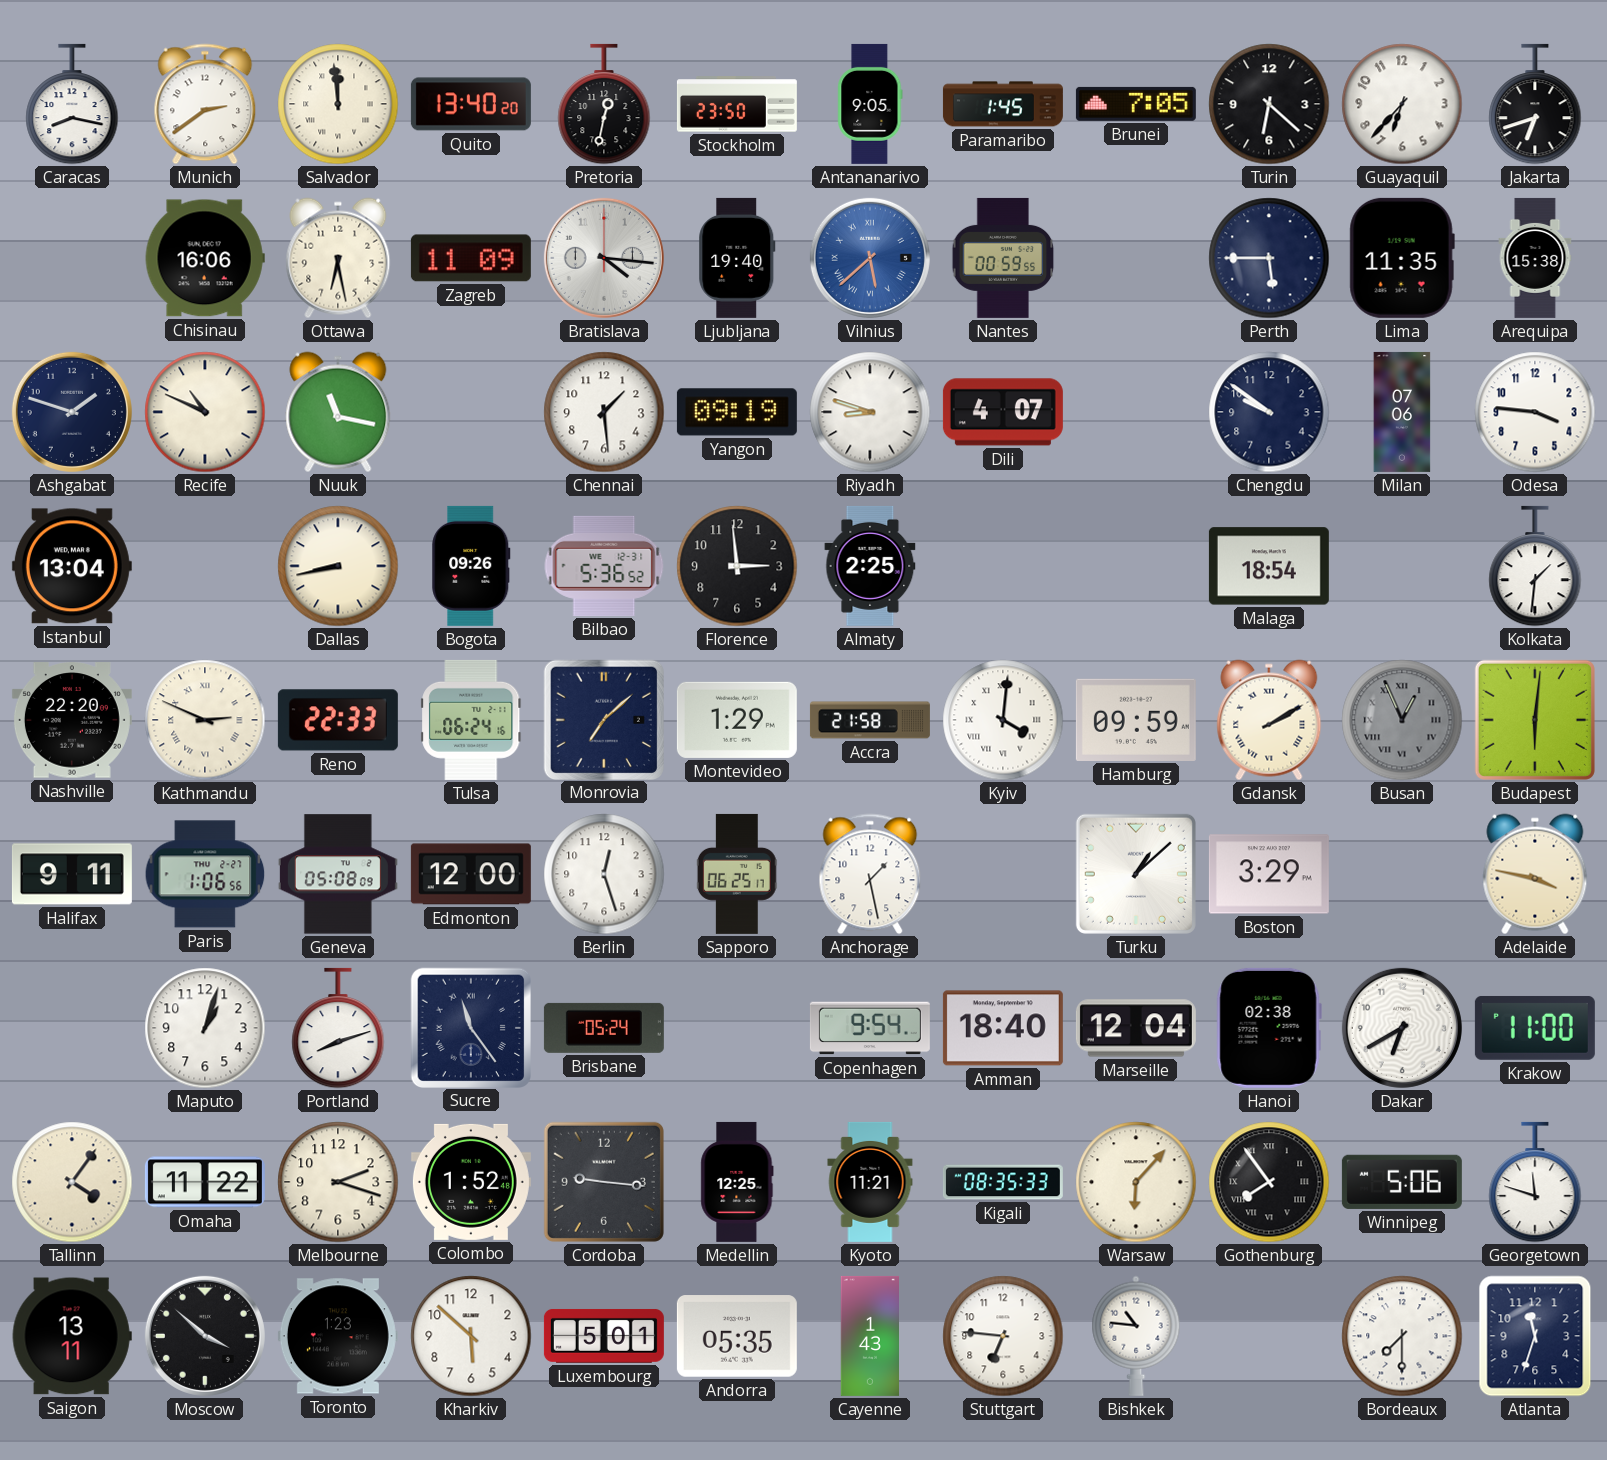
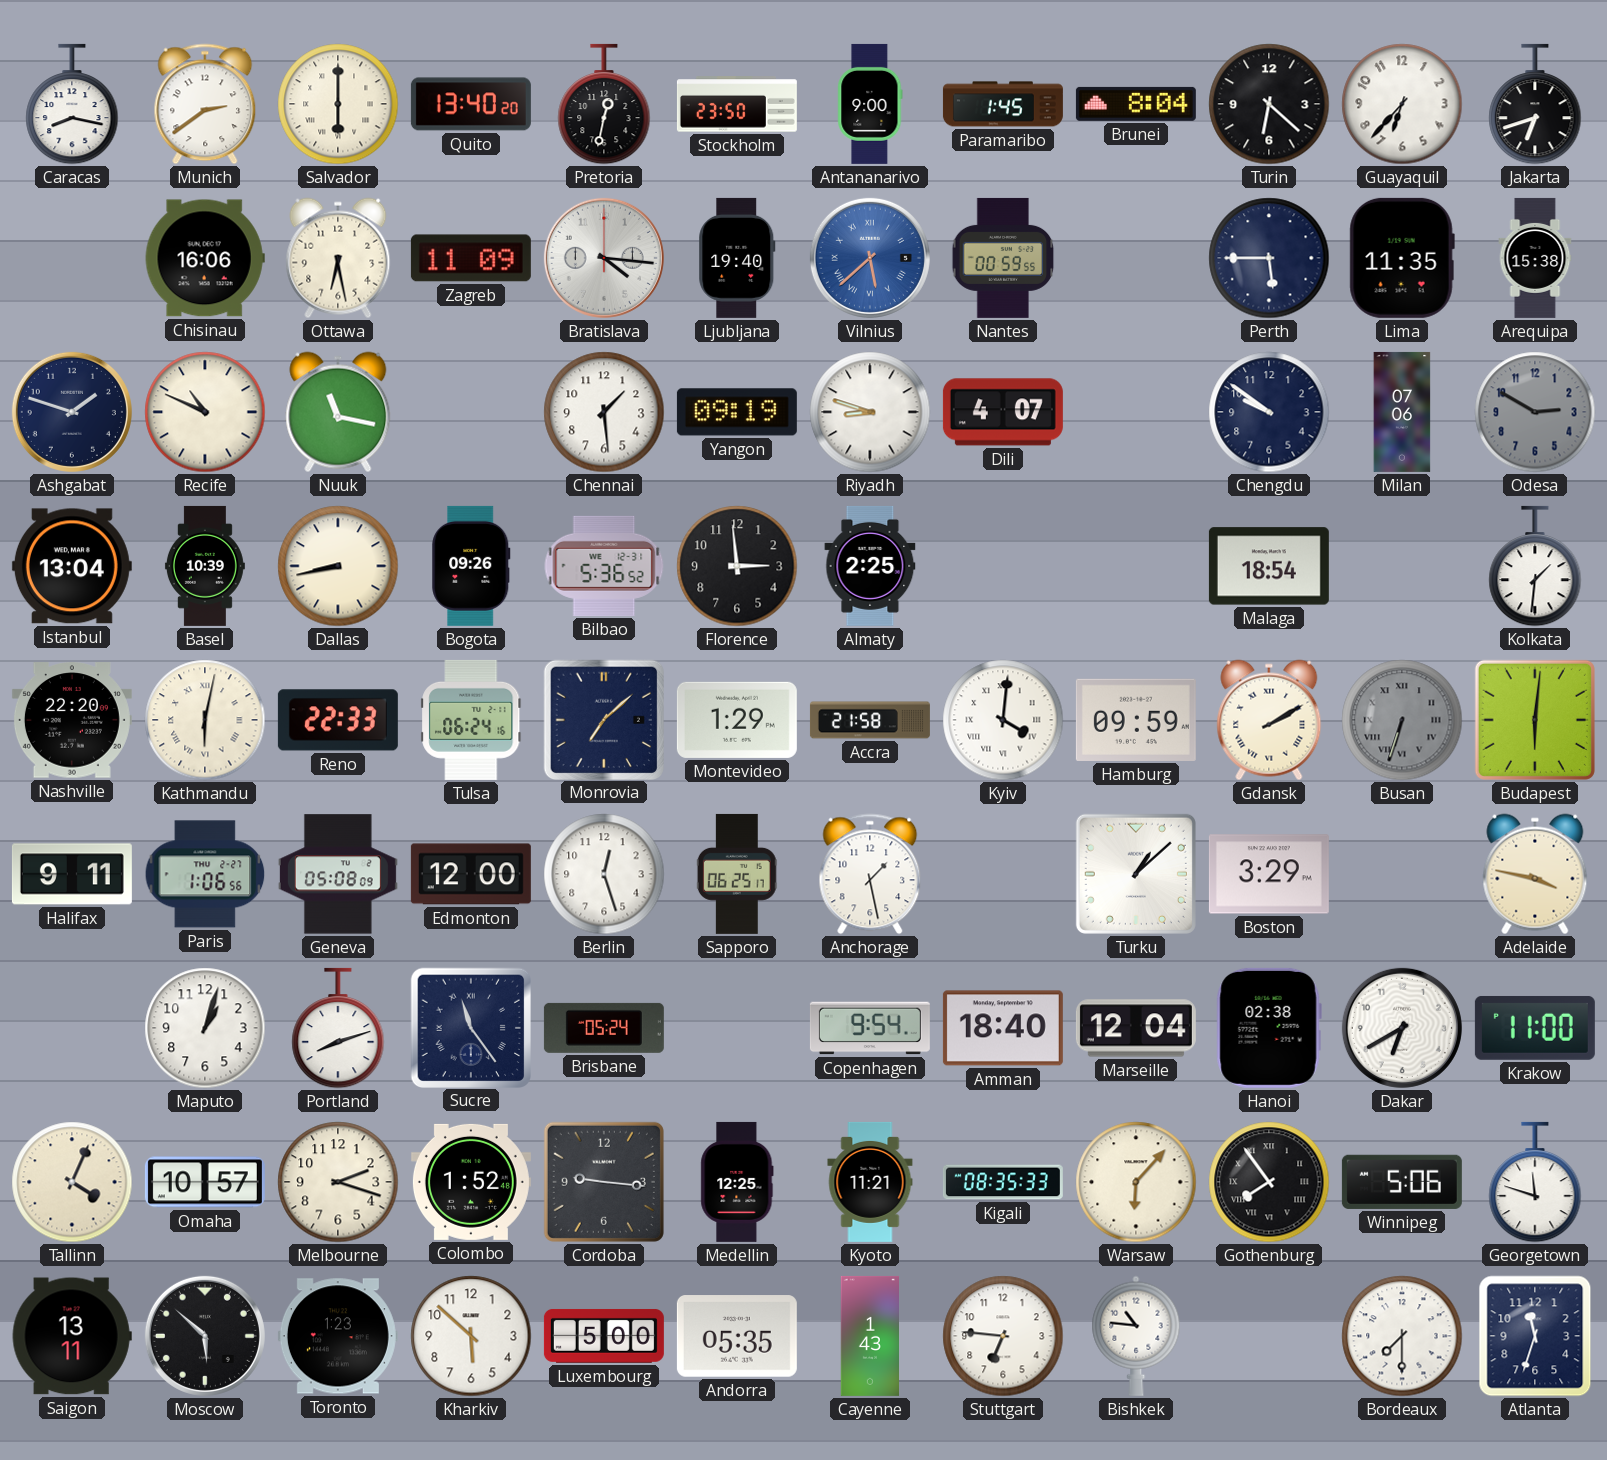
Salvador: 11:59 -> 6:00
Antananarivo: 9:05 -> 9:00
Brunei: 7:05 -> 8:04
Odesa: 3:46 -> 2:50
Odesa dial: white -> grey
Basel: none -> 10:39
Kathmandu: 2:49 -> 6:02
Busan: 12:56 -> 6:33
Tallinn: 4:06 -> 4:04
Omaha: 11:22 -> 10:57
Moscow: 3:52 -> 5:52
Luxembourg: 5:01 -> 5:00
